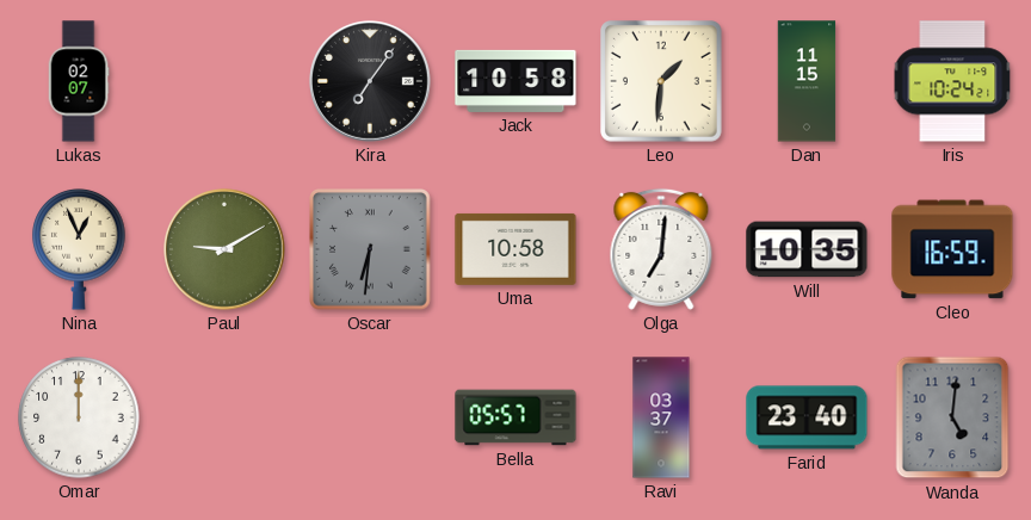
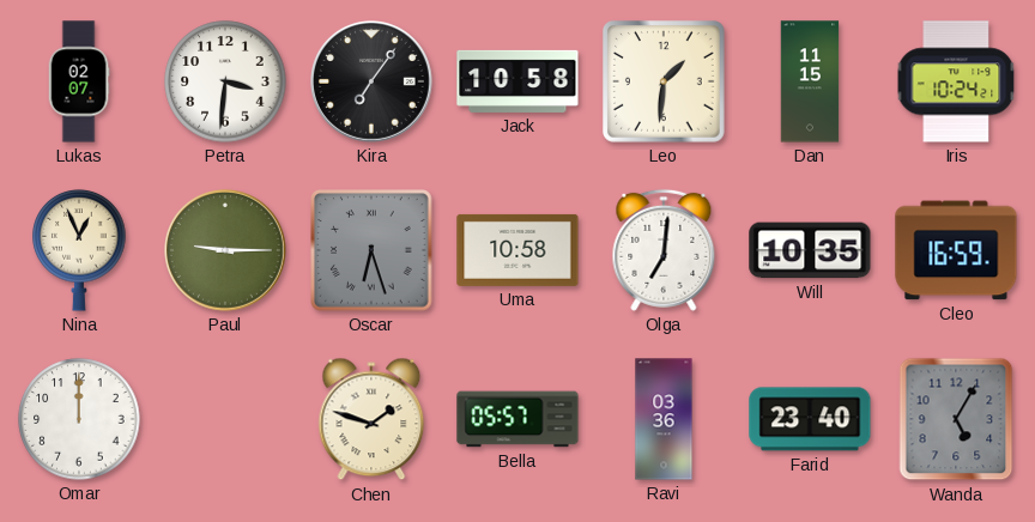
Petra: none -> 3:31
Paul: 9:10 -> 9:15
Oscar: 6:31 -> 6:27
Chen: none -> 1:48
Ravi: 03:37 -> 03:36
Wanda: 5:01 -> 5:05
